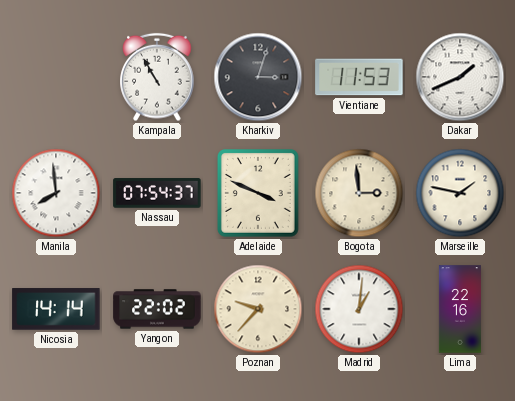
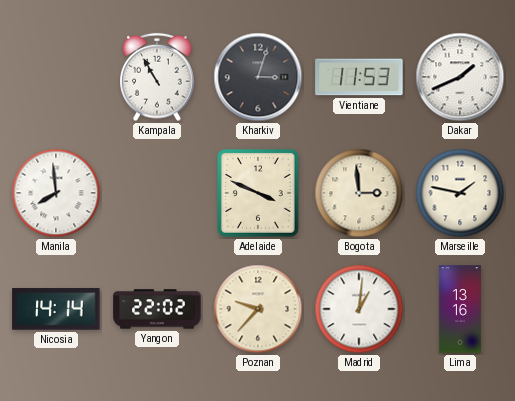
Nassau: 07:54 -> none
Lima: 22:16 -> 13:16
